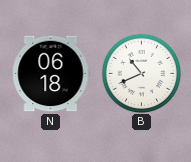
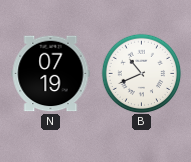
N: 06:18 -> 07:19
